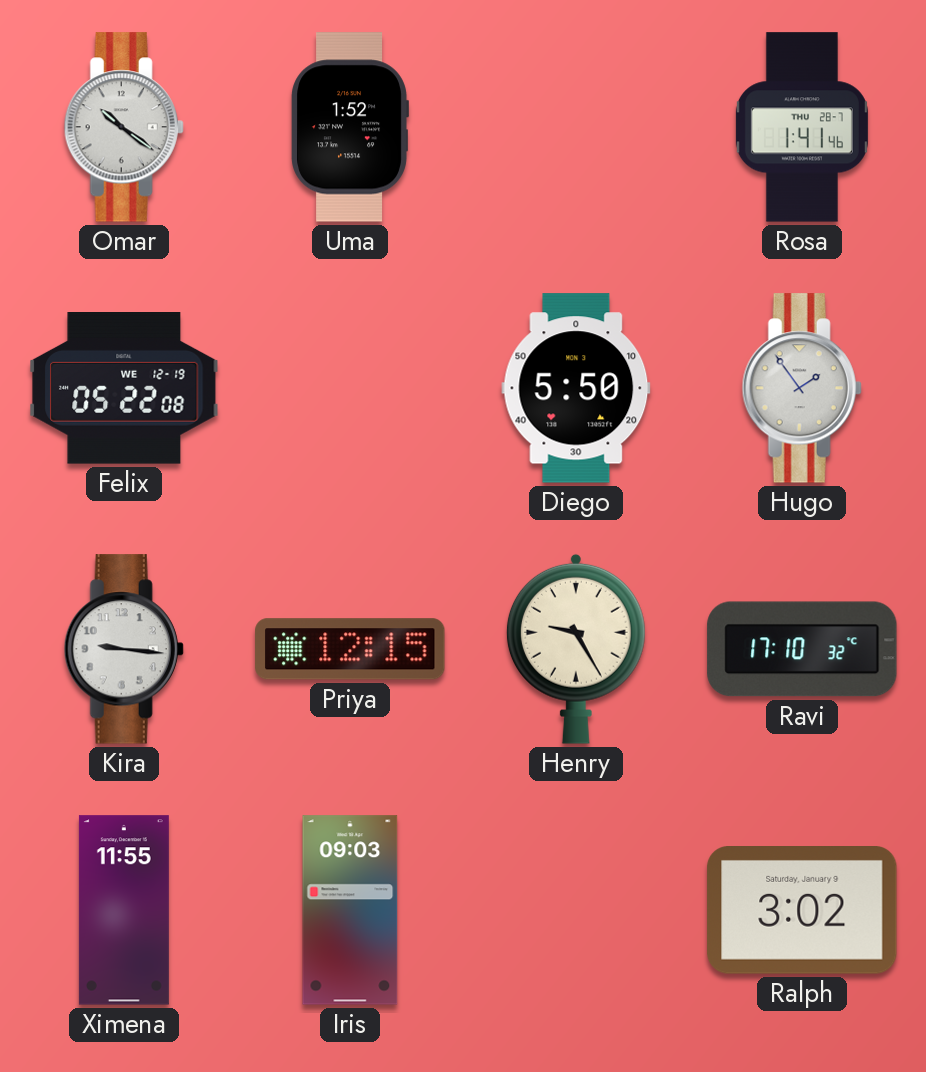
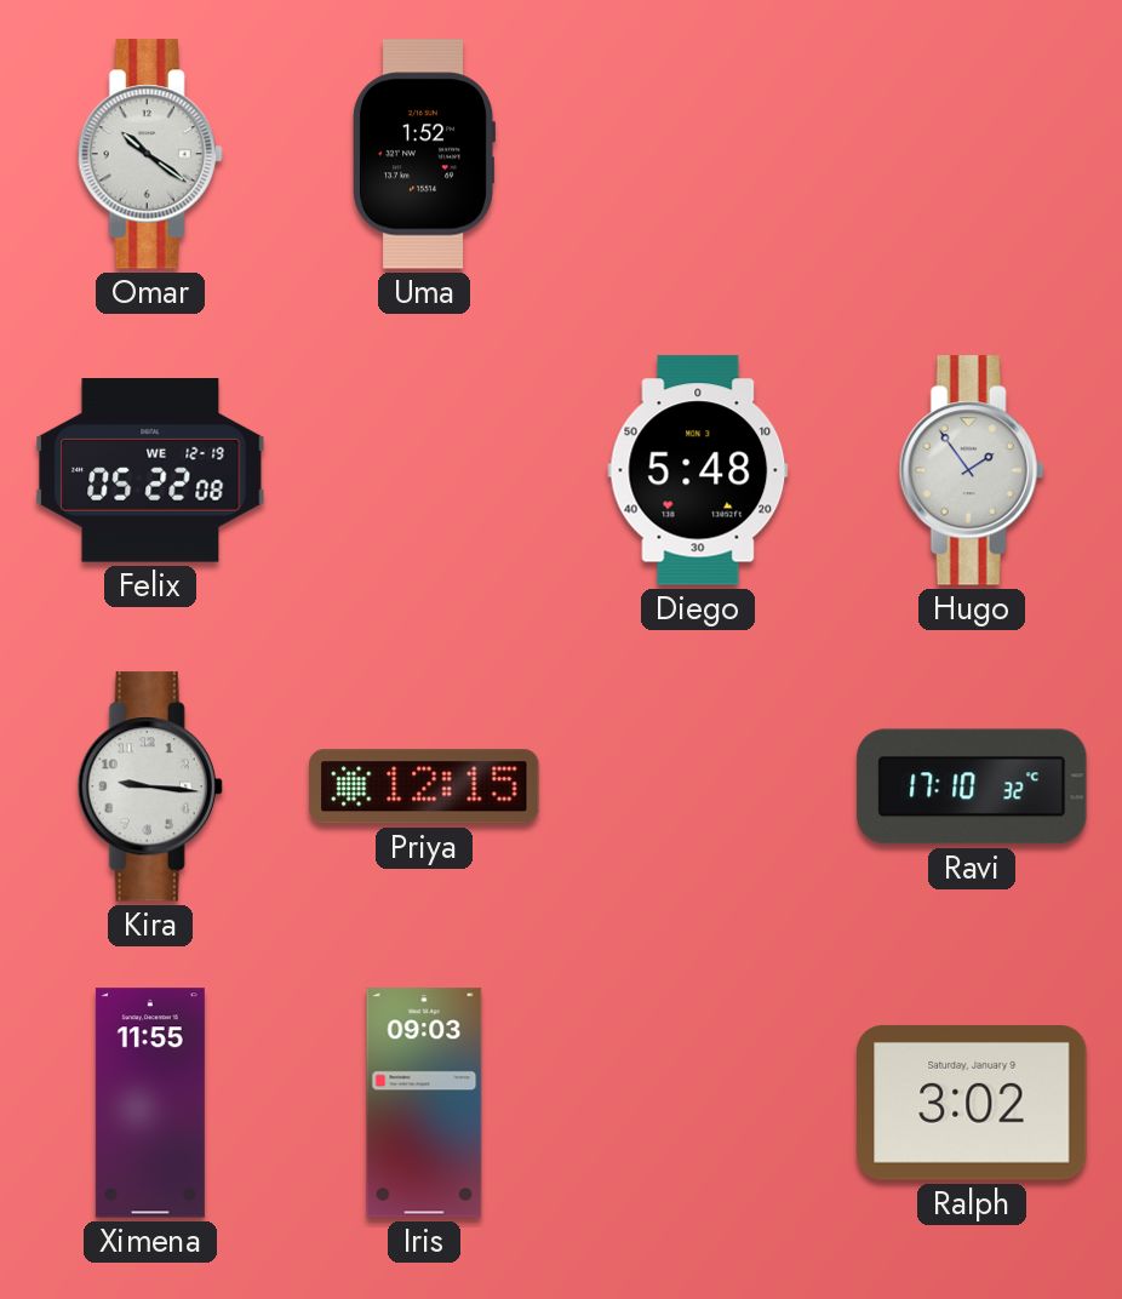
Rosa: 1:41 -> none
Diego: 5:50 -> 5:48
Henry: 9:25 -> none
